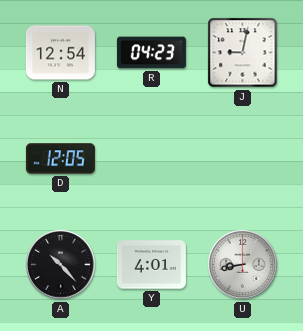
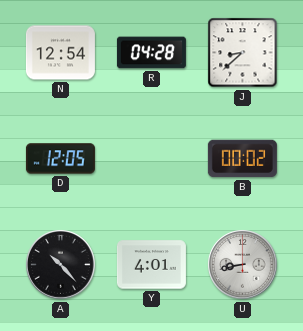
R: 04:23 -> 04:28
J: 9:02 -> 8:38
B: none -> 00:02
